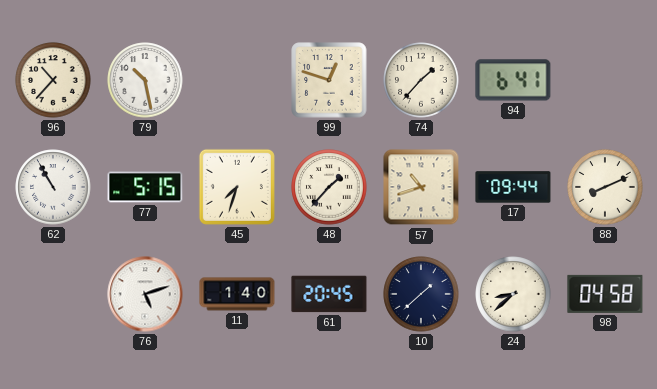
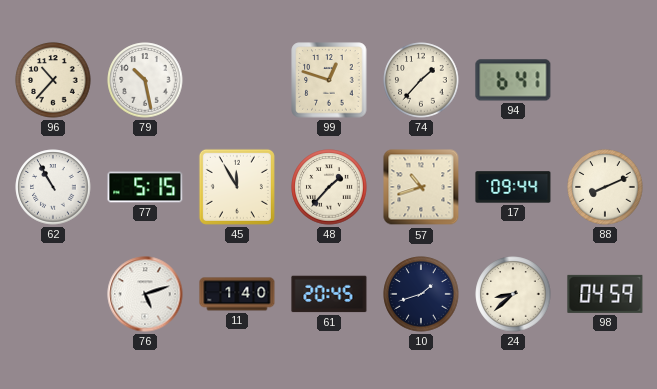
45: 7:33 -> 11:55
10: 1:38 -> 1:42
98: 04:58 -> 04:59
